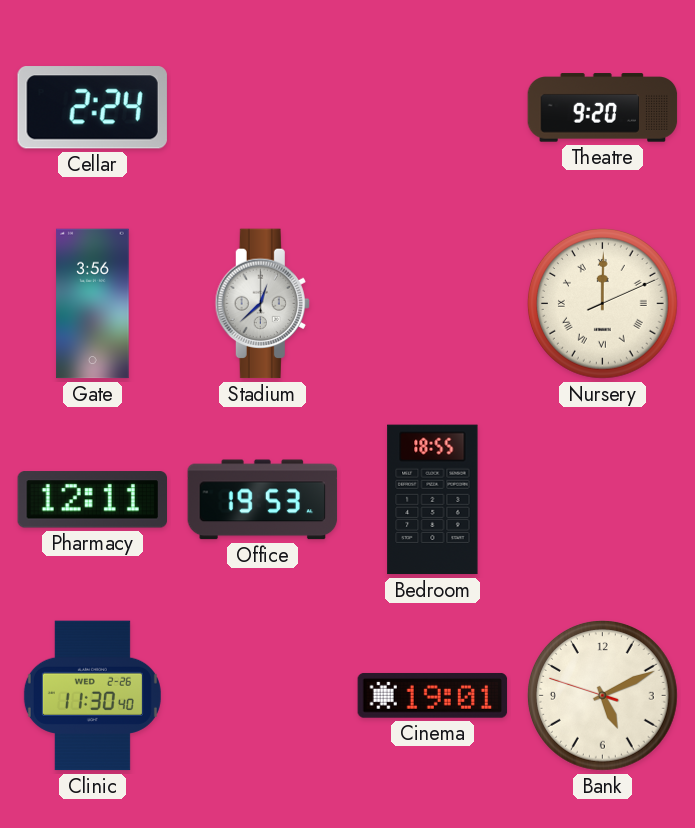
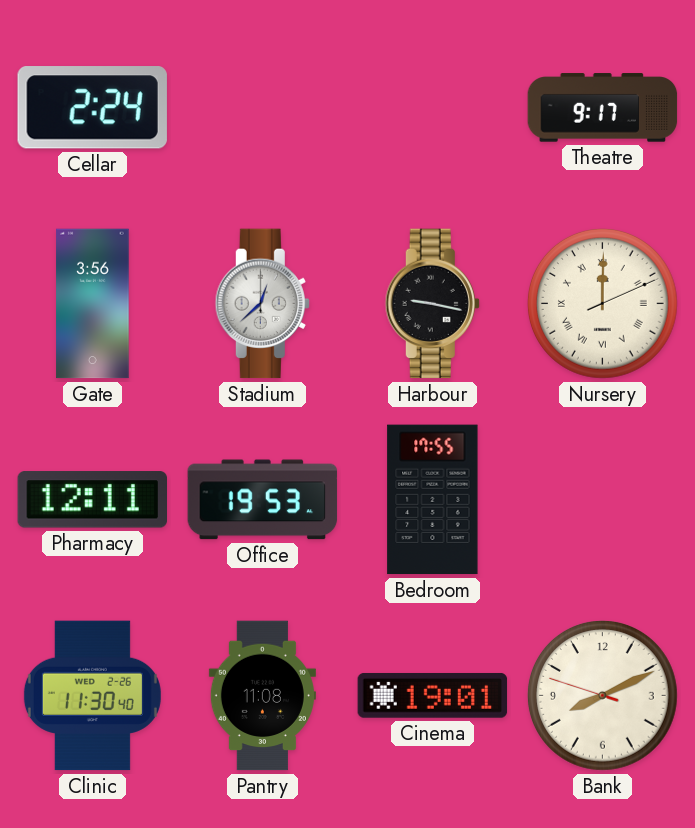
Theatre: 9:20 -> 9:17
Harbour: none -> 9:17
Bedroom: 18:55 -> 17:55
Pantry: none -> 11:08
Bank: 5:10 -> 8:10
